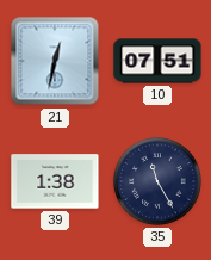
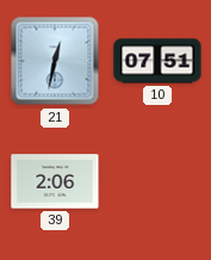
39: 1:38 -> 2:06
35: 11:25 -> none
